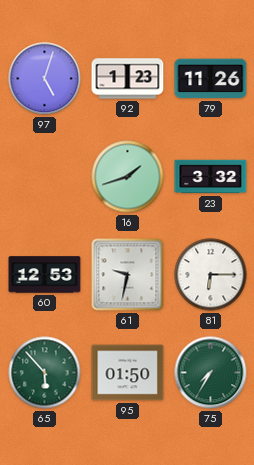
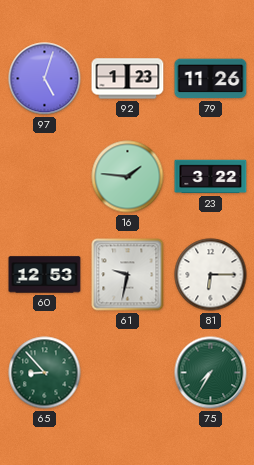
16: 1:42 -> 1:46
23: 3:32 -> 3:22
65: 5:53 -> 8:53
95: 01:50 -> none
